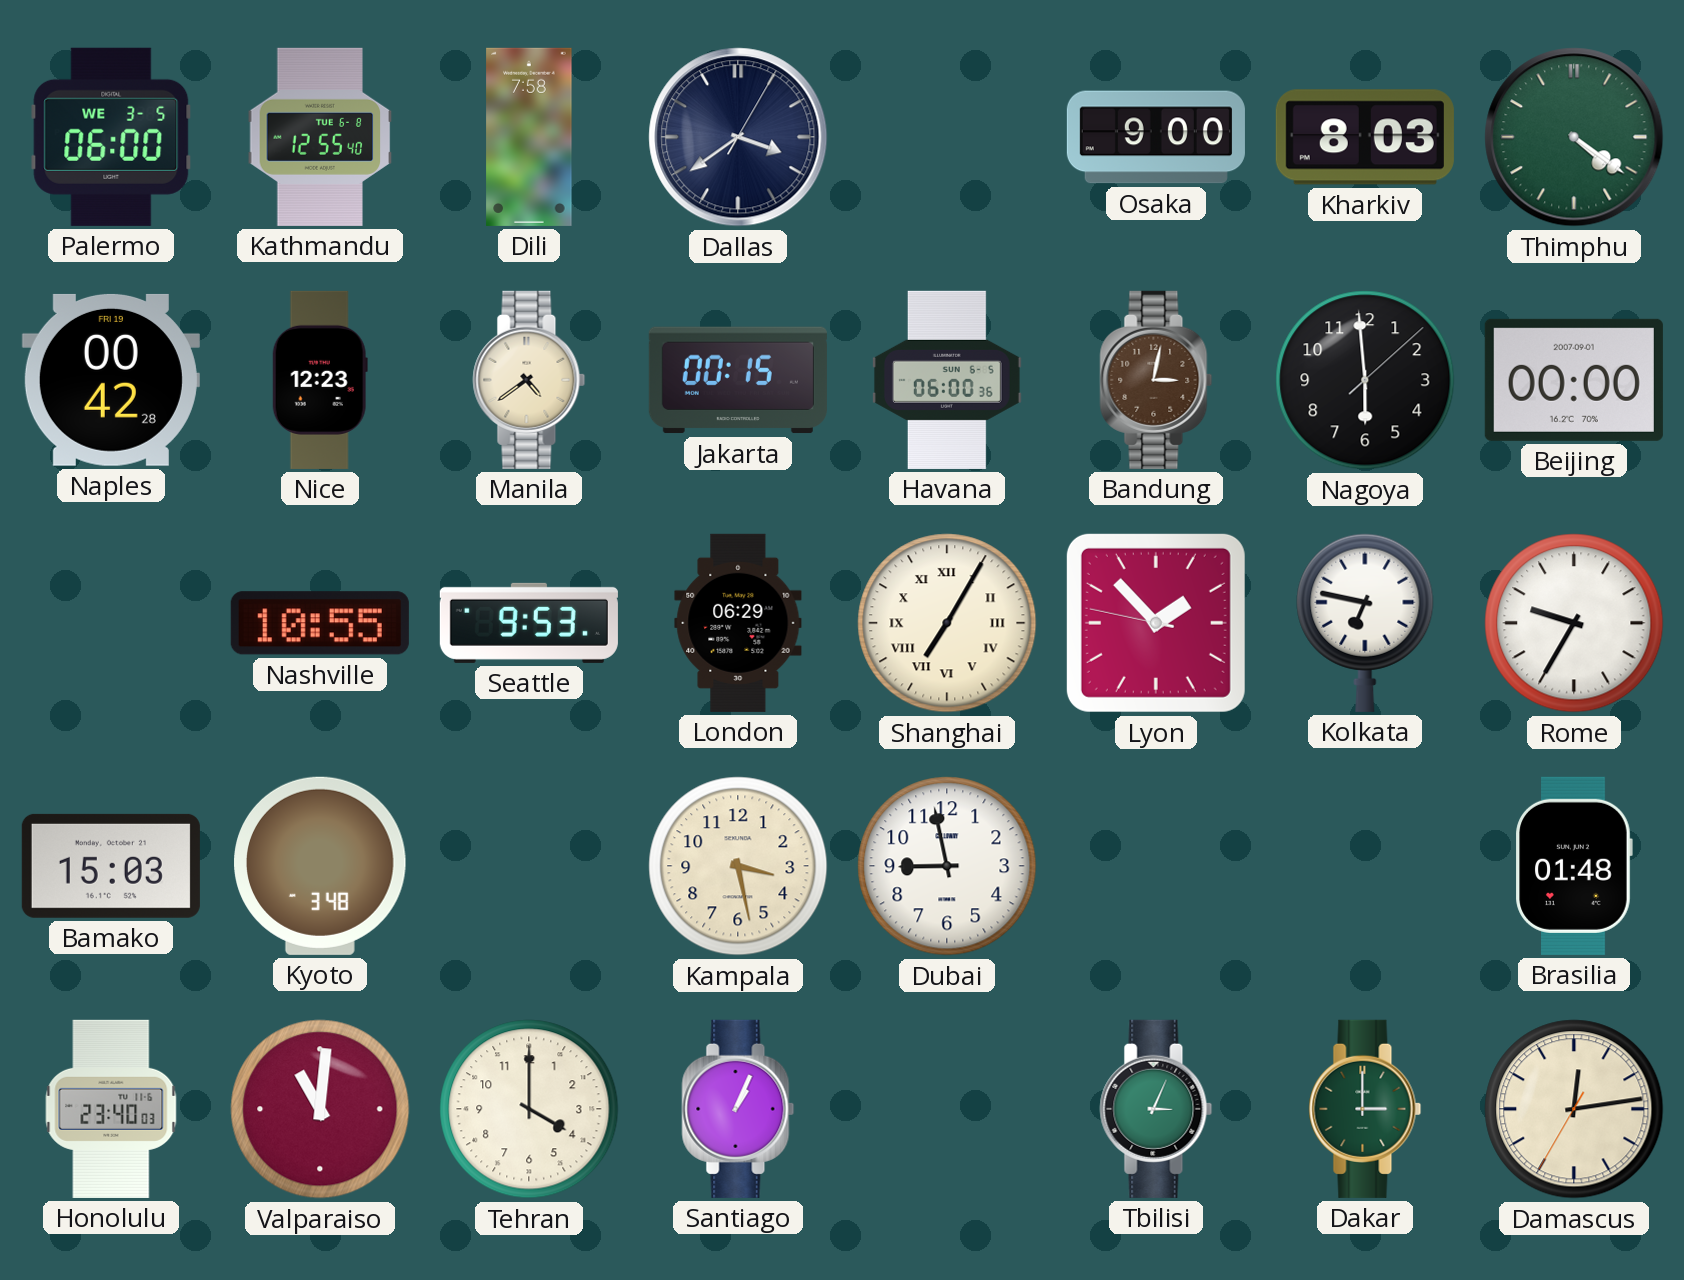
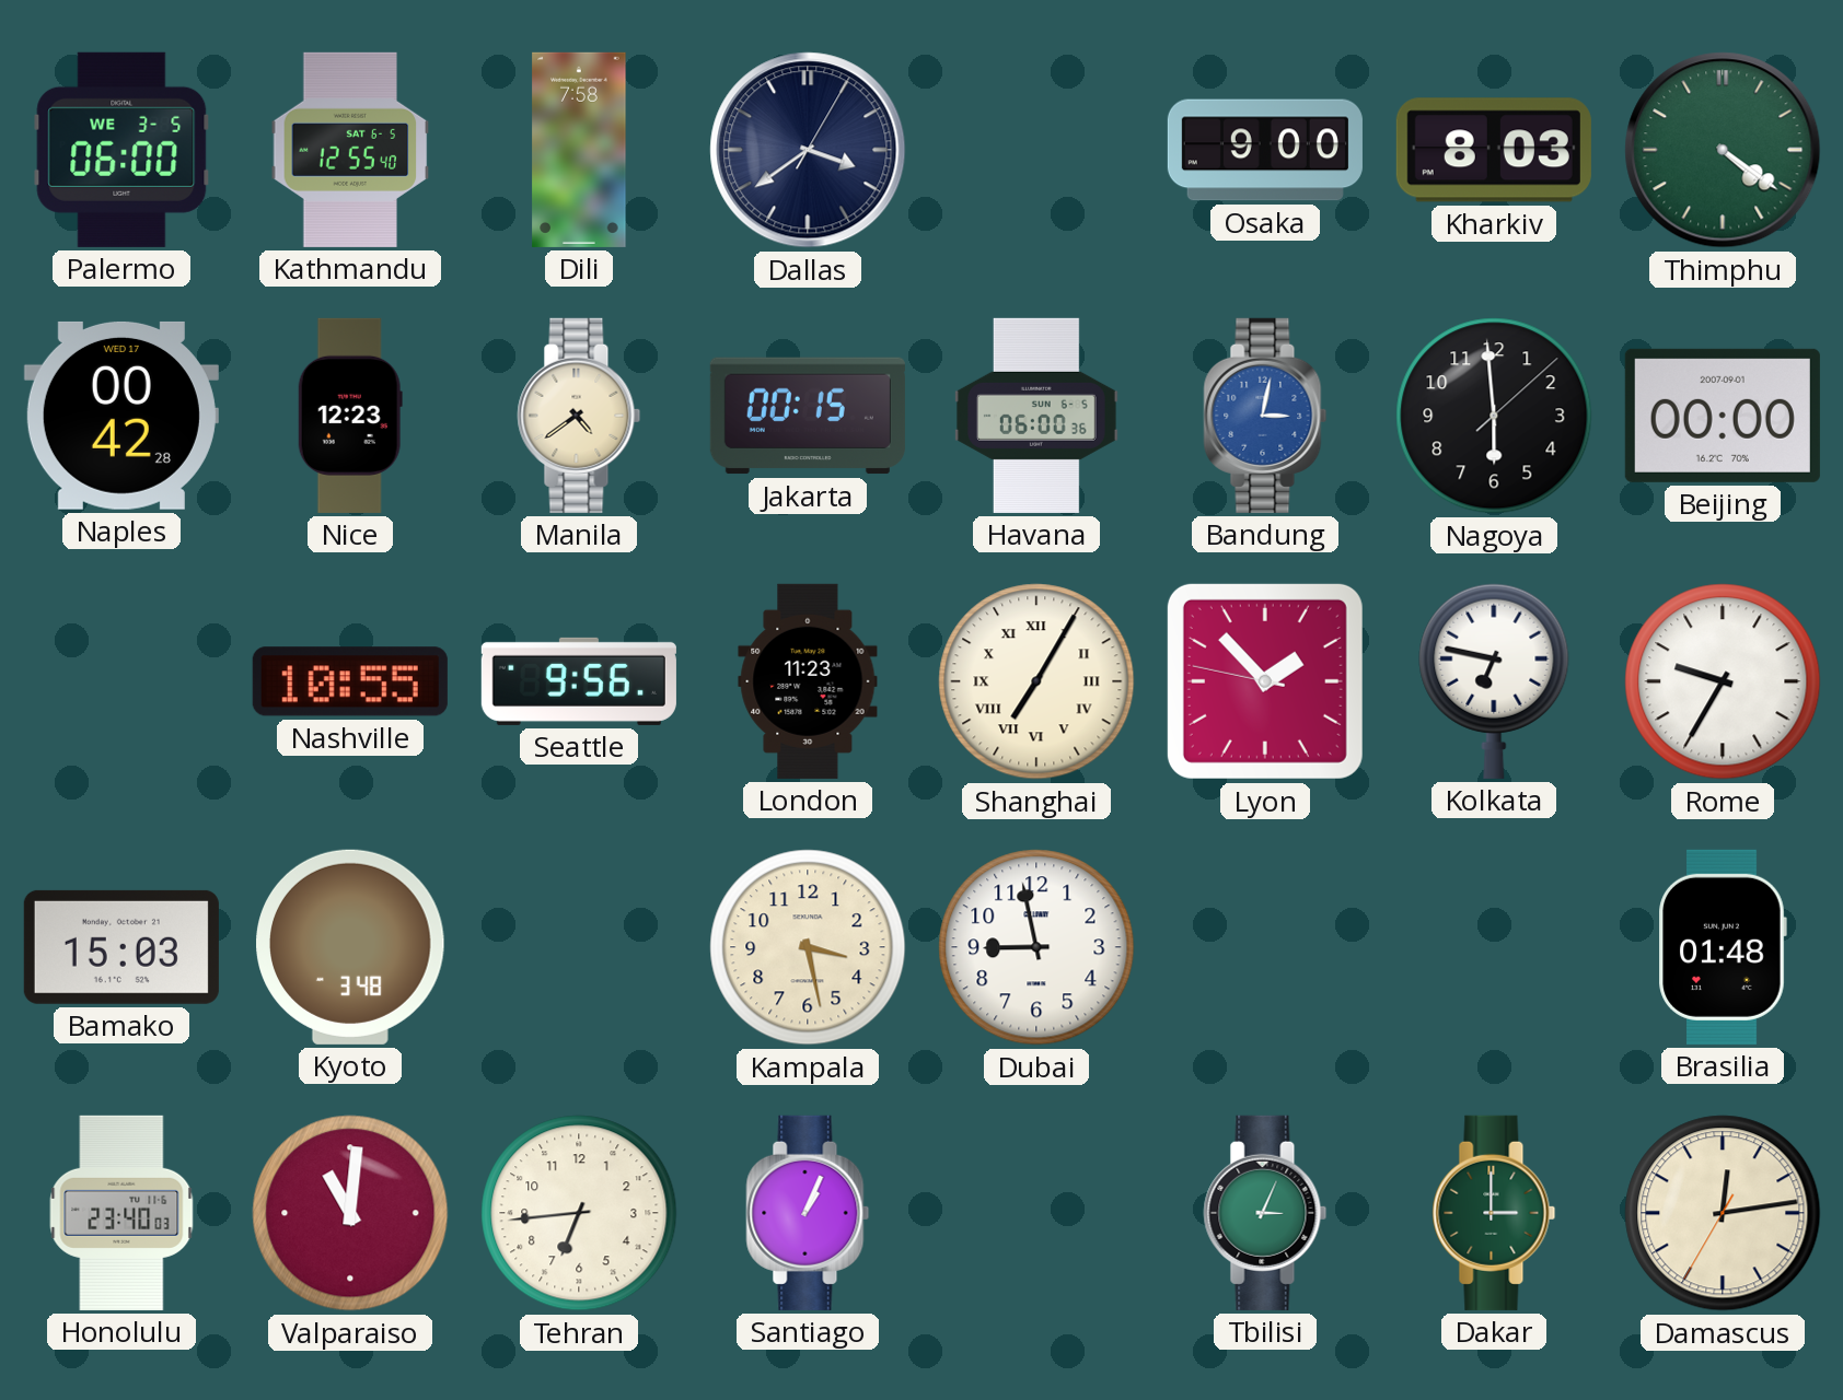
Kathmandu date: TUE 6-8 -> SAT 6-5
Naples date: FRI 19 -> WED 17
Bandung dial: brown -> blue
Seattle: 9:53 -> 9:56
London: 06:29 -> 11:23
Tehran: 4:00 -> 6:44
